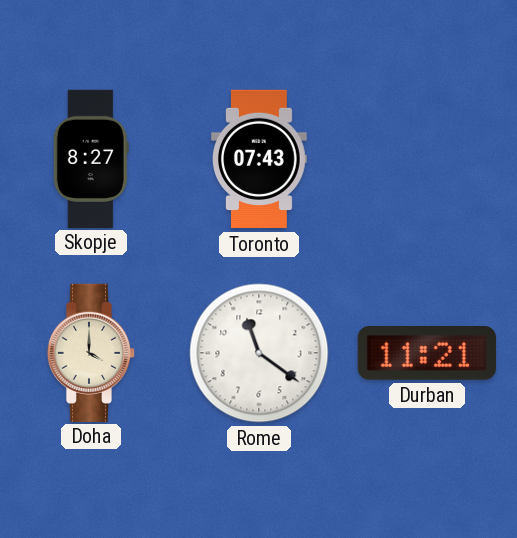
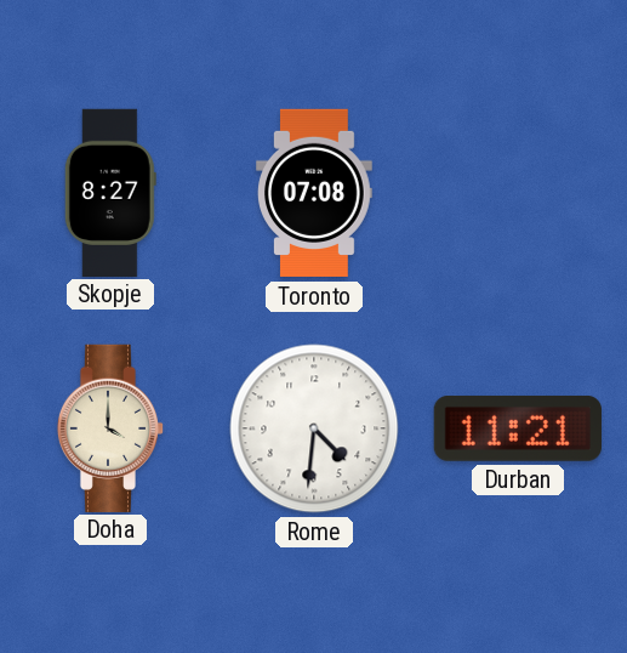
Toronto: 07:43 -> 07:08
Rome: 11:21 -> 4:31
